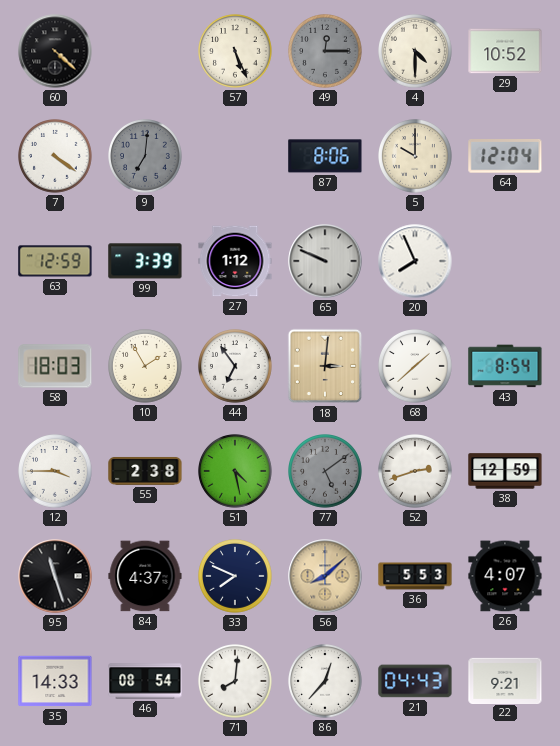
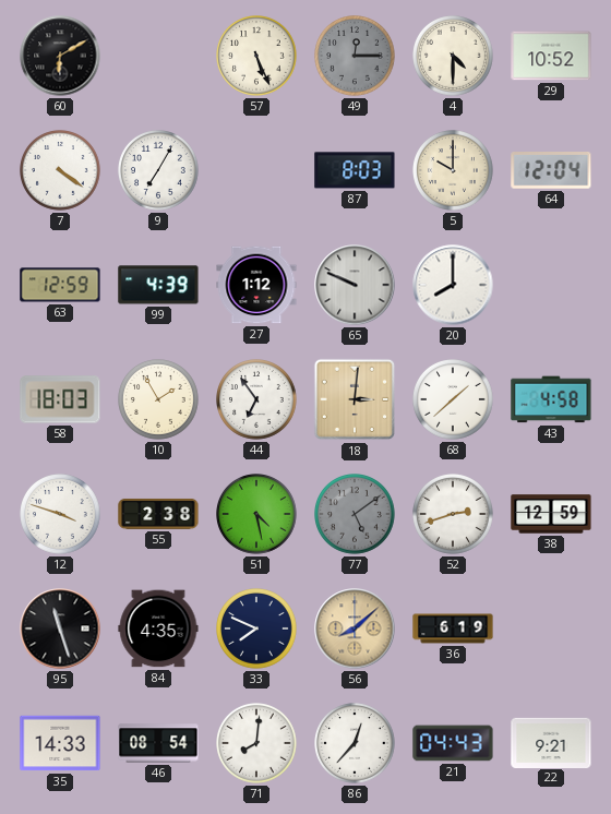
60: 4:22 -> 6:10
9: 7:01 -> 7:05
9 dial: grey -> white
87: 8:06 -> 8:03
99: 3:39 -> 4:39
20: 7:56 -> 8:00
43: 8:54 -> 4:58
12: 3:45 -> 3:48
84: 4:37 -> 4:35
36: 5:53 -> 6:19
26: 4:07 -> none
